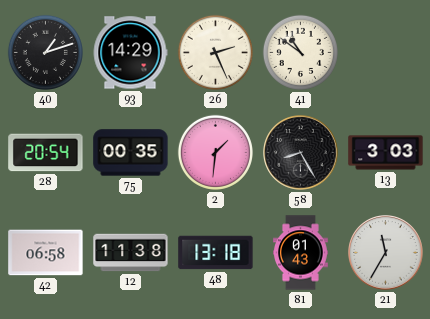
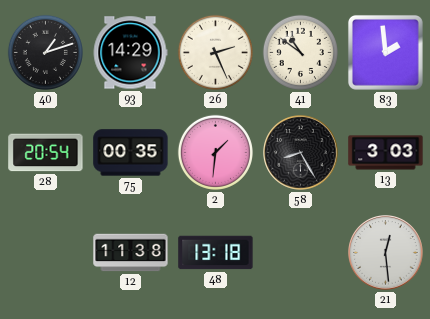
83: none -> 1:59
42: 06:58 -> none
81: 01:43 -> none
21: 11:35 -> 12:29
